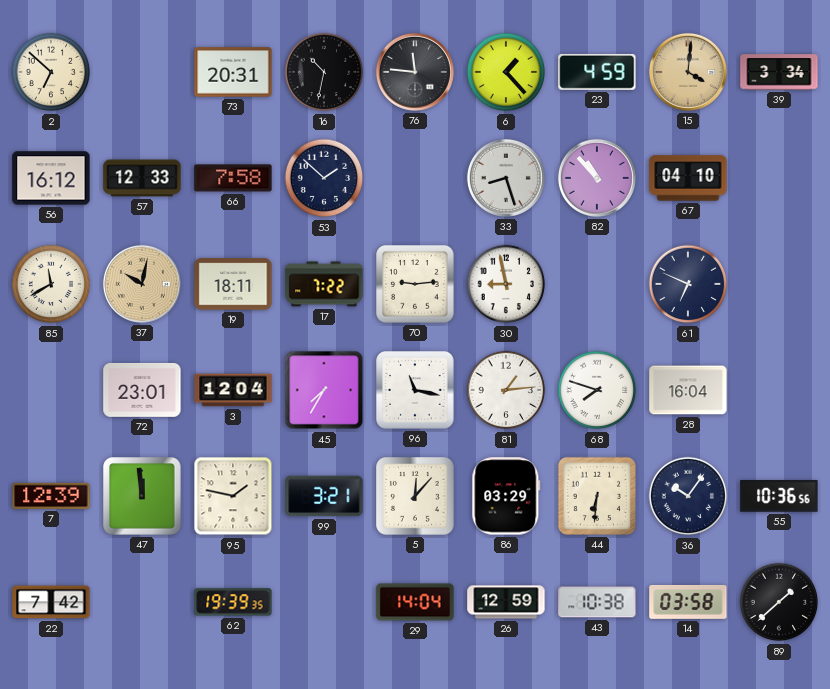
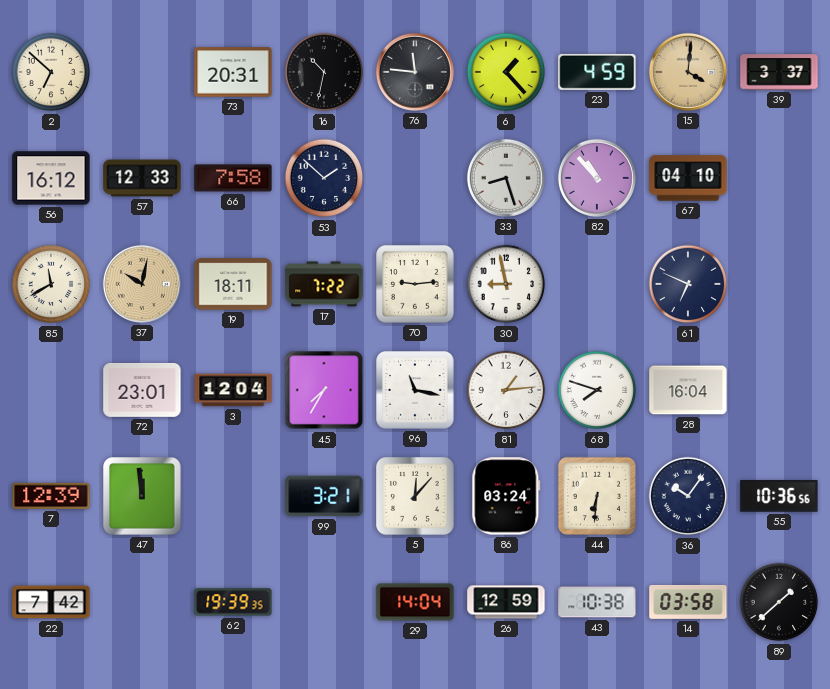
39: 3:34 -> 3:37
95: 1:47 -> none
86: 03:29 -> 03:24
